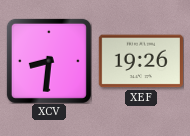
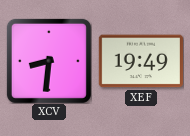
XEF: 19:26 -> 19:49
